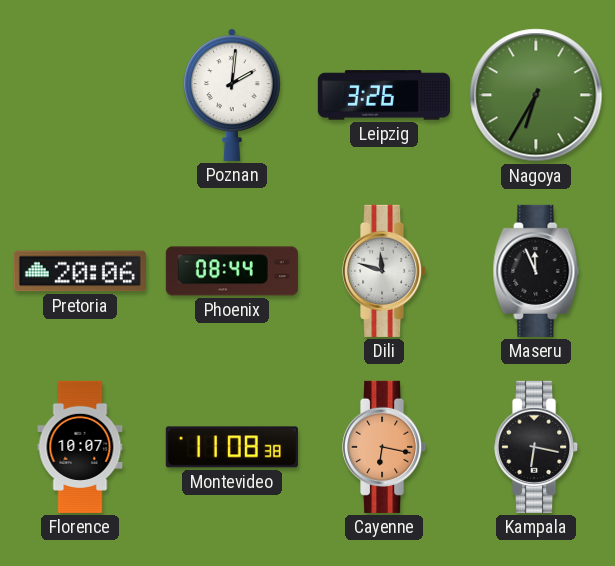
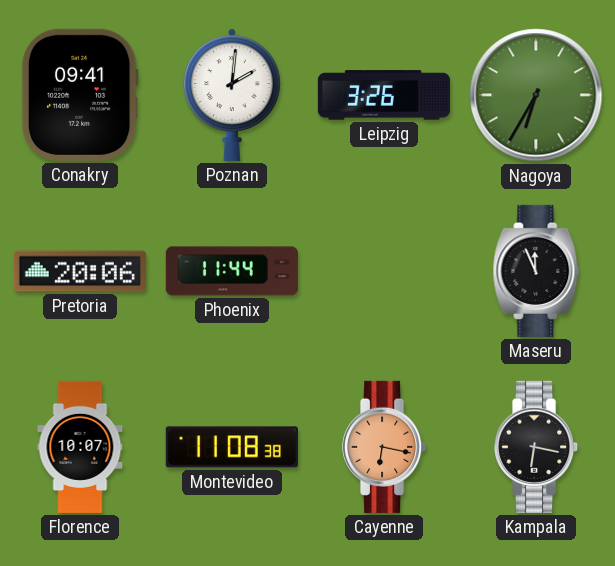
Conakry: none -> 09:41
Phoenix: 08:44 -> 11:44
Dili: 11:48 -> none
